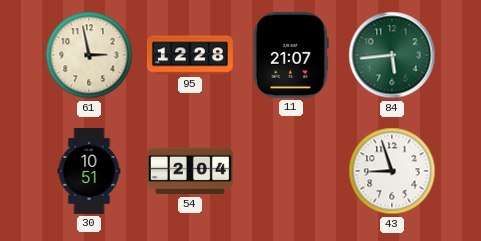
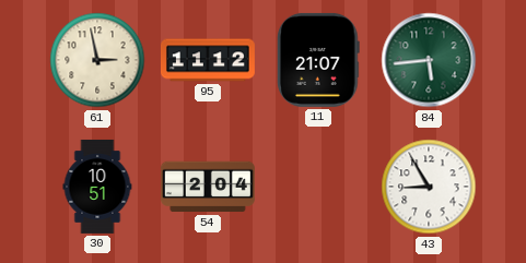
95: 12:28 -> 11:12
43: 8:57 -> 8:55
